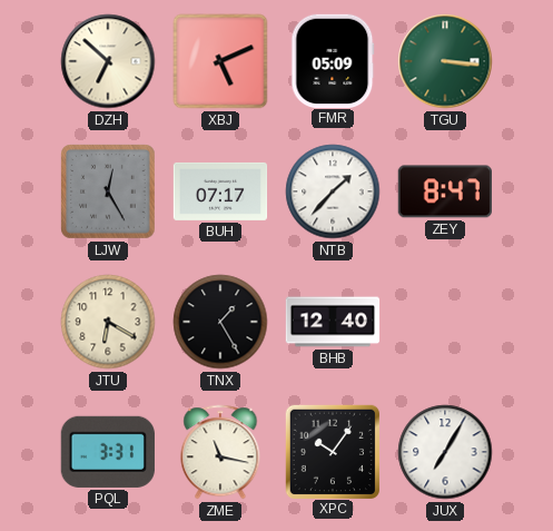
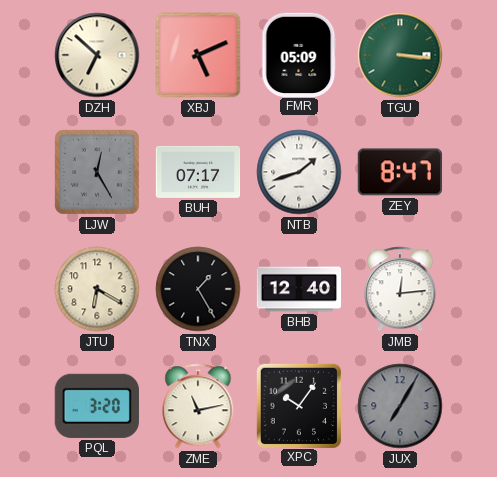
NTB: 1:37 -> 1:42
JMB: none -> 12:14
PQL: 3:31 -> 3:20
ZME: 11:17 -> 11:13
JUX dial: white -> grey
